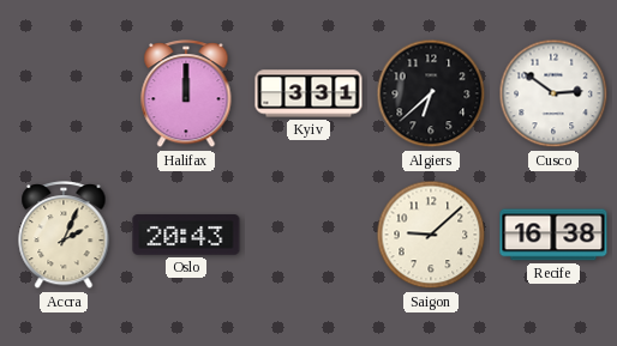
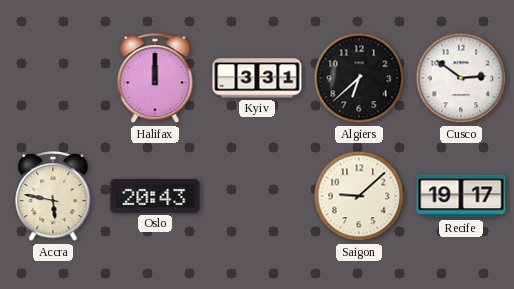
Accra: 2:04 -> 5:47
Recife: 16:38 -> 19:17
